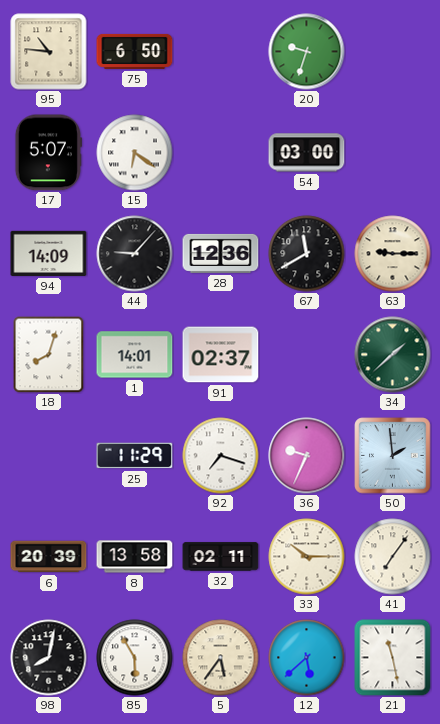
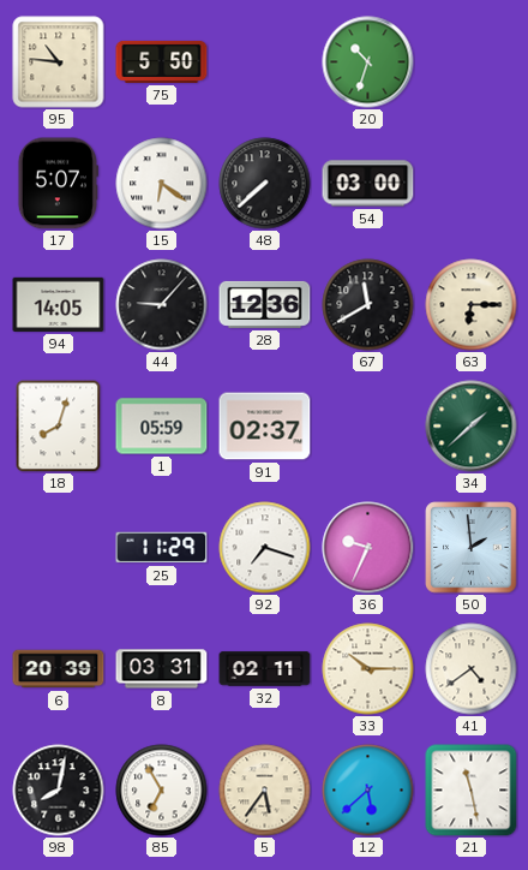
75: 6:50 -> 5:50
20: 9:33 -> 10:33
48: none -> 7:38
94: 14:09 -> 14:05
63: 9:15 -> 6:15
1: 14:01 -> 05:59
8: 13:58 -> 03:31
41: 7:06 -> 4:39
85: 5:55 -> 6:55
